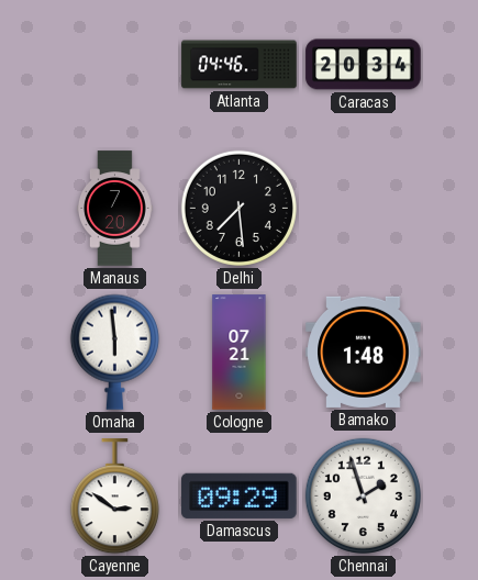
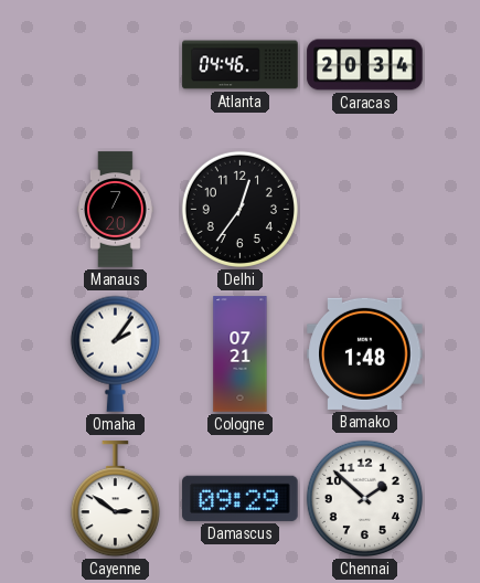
Delhi: 7:29 -> 12:36
Omaha: 5:59 -> 2:06
Chennai: 1:57 -> 1:52
